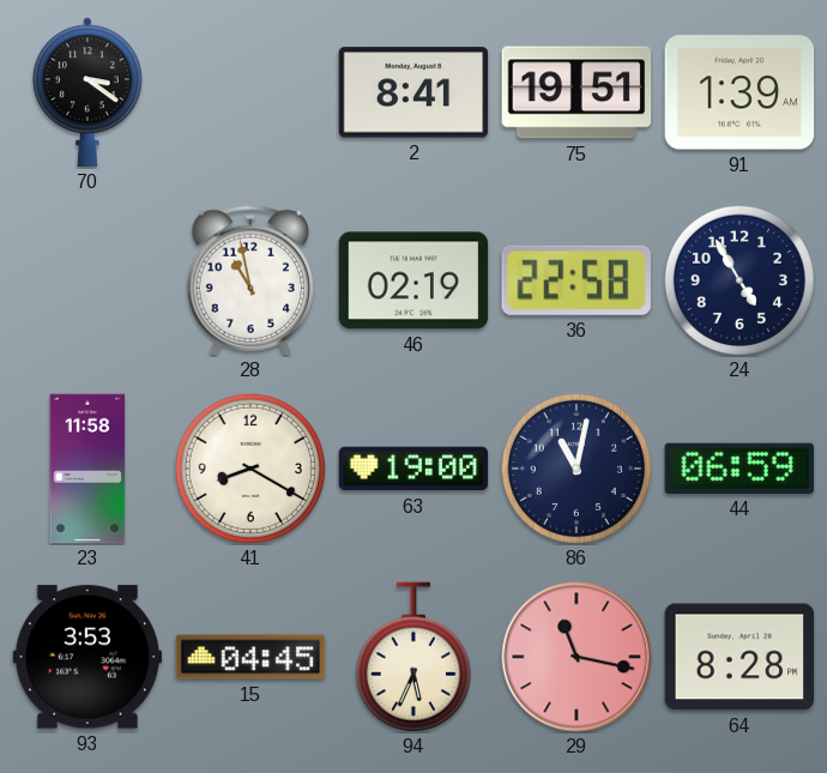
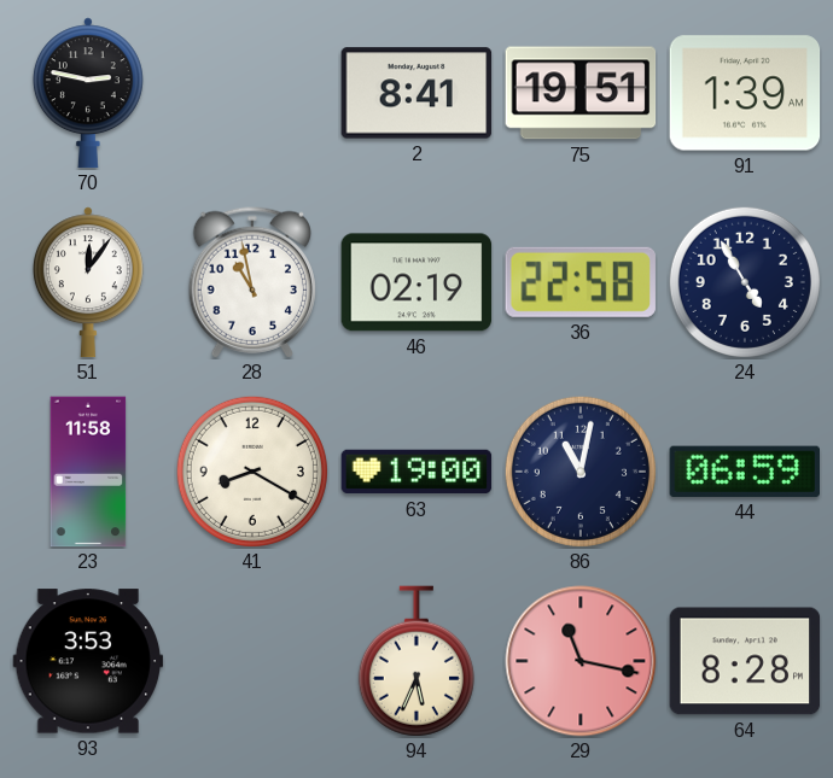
70: 3:21 -> 2:47
51: none -> 12:06
15: 04:45 -> none
